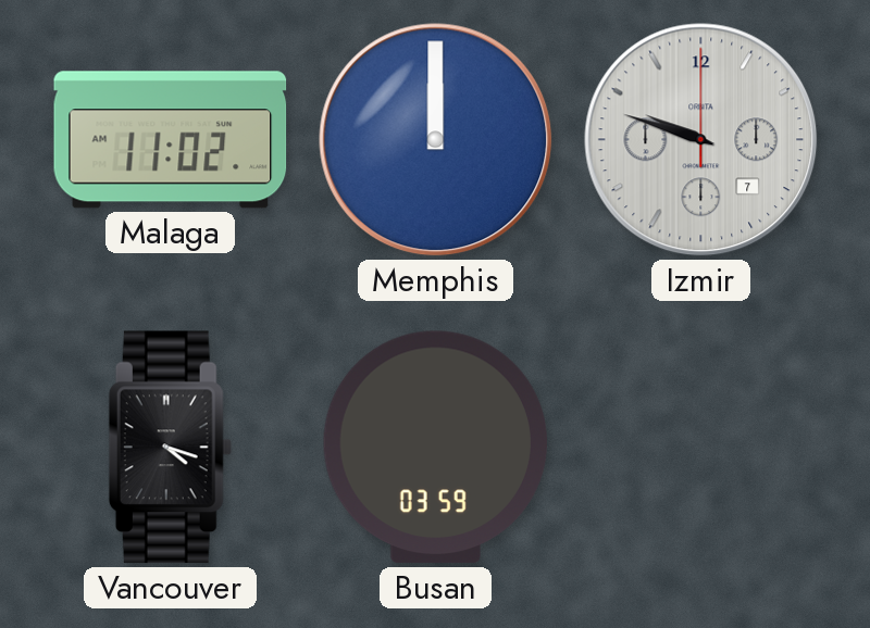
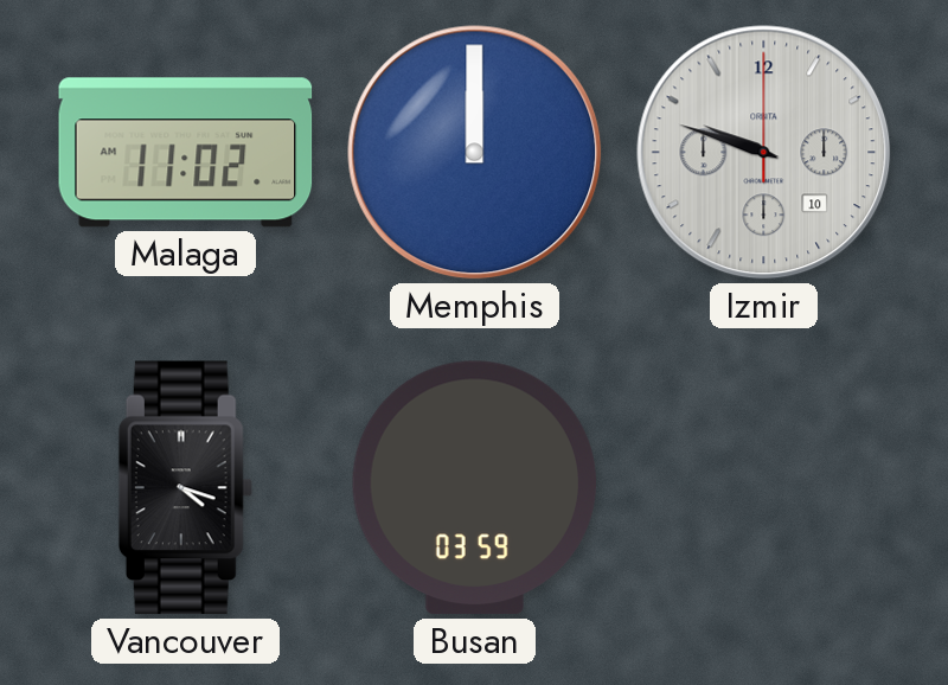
Izmir date: 7 -> 10
